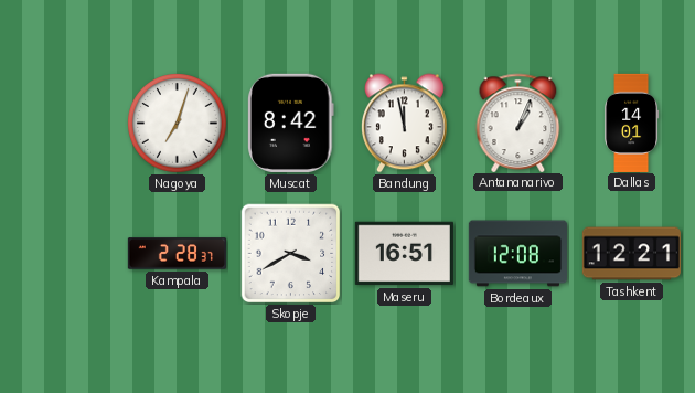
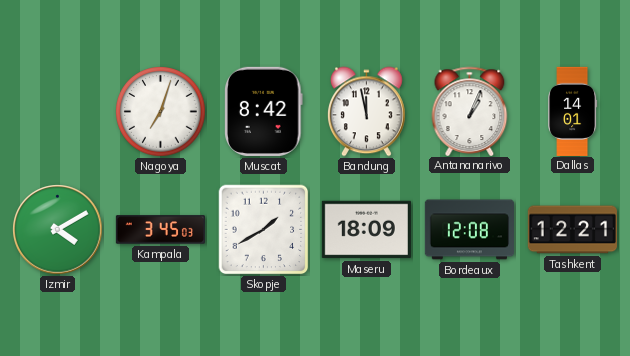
Izmir: none -> 4:10
Kampala: 2:28 -> 3:45
Skopje: 3:40 -> 1:40
Maseru: 16:51 -> 18:09
